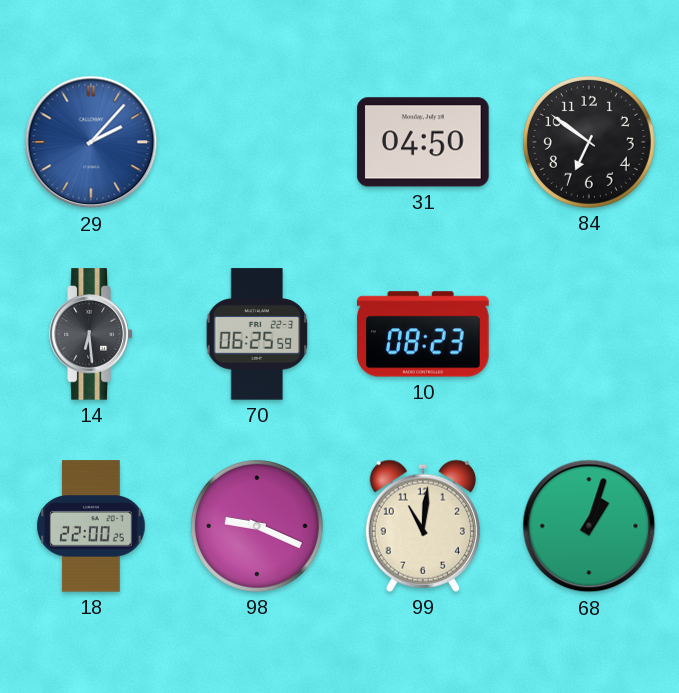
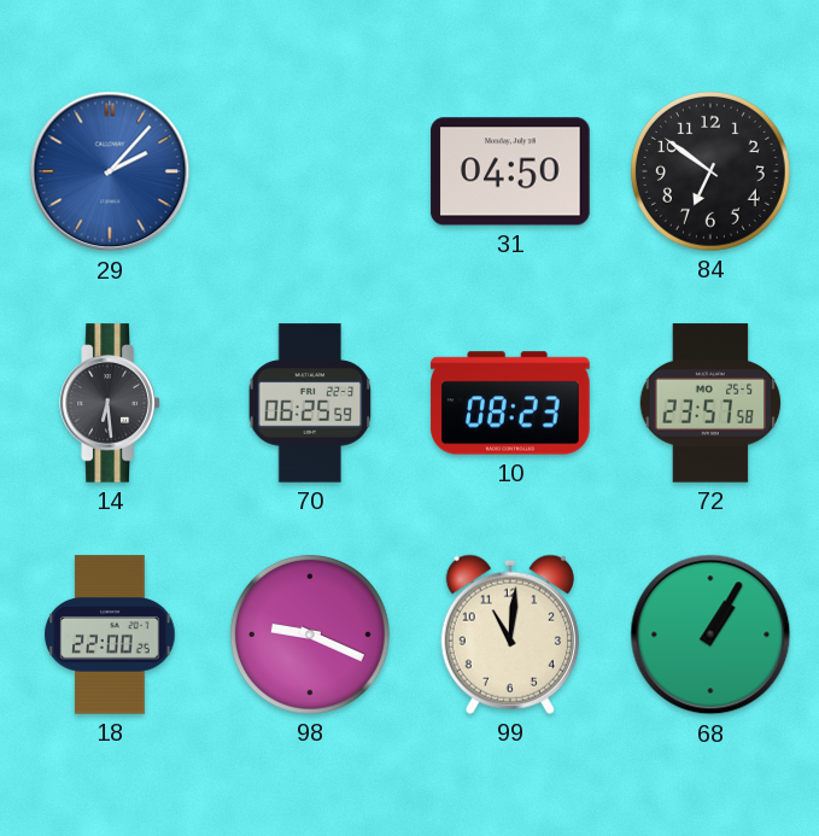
72: none -> 23:57
68: 1:03 -> 1:05
